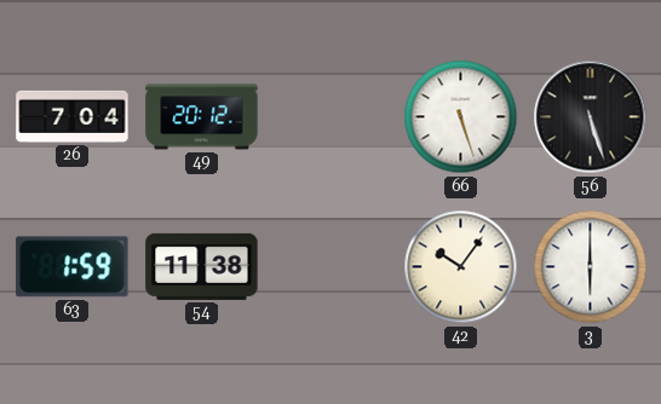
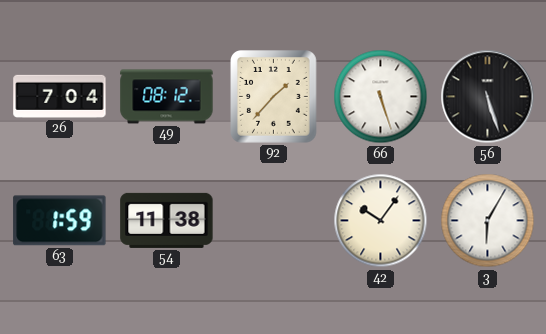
49: 20:12 -> 08:12
92: none -> 1:37
3: 6:00 -> 6:05
